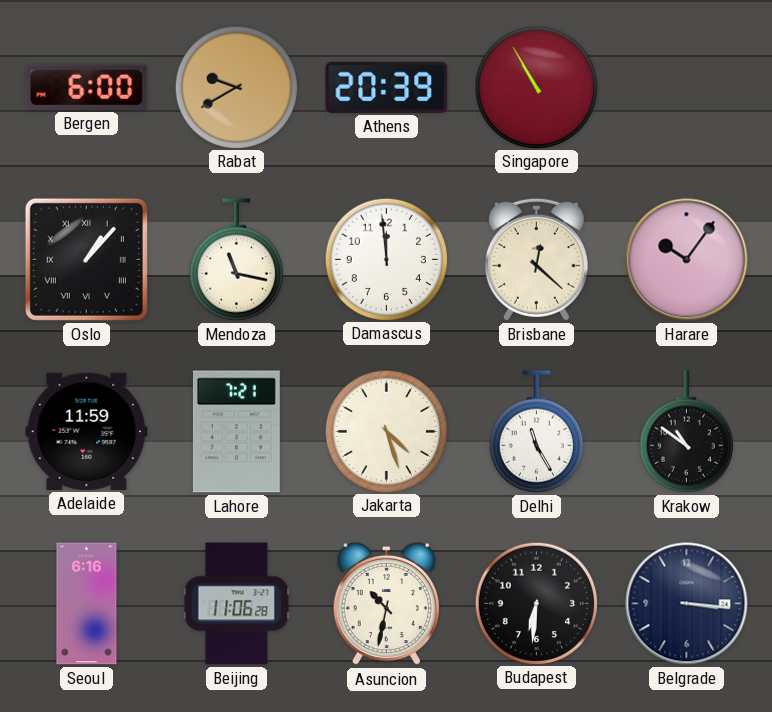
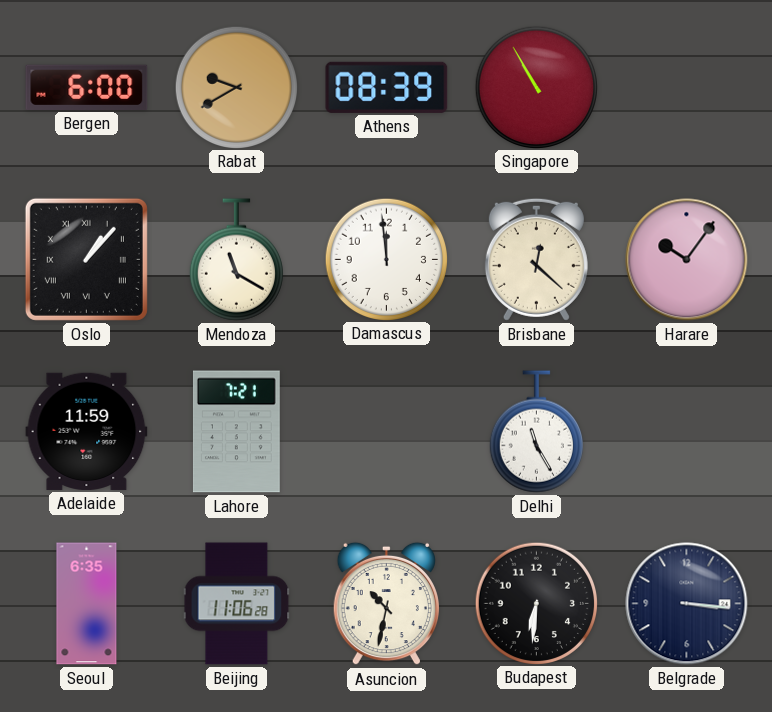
Athens: 20:39 -> 08:39
Mendoza: 11:17 -> 11:20
Jakarta: 4:27 -> none
Krakow: 10:51 -> none
Seoul: 6:16 -> 6:35
